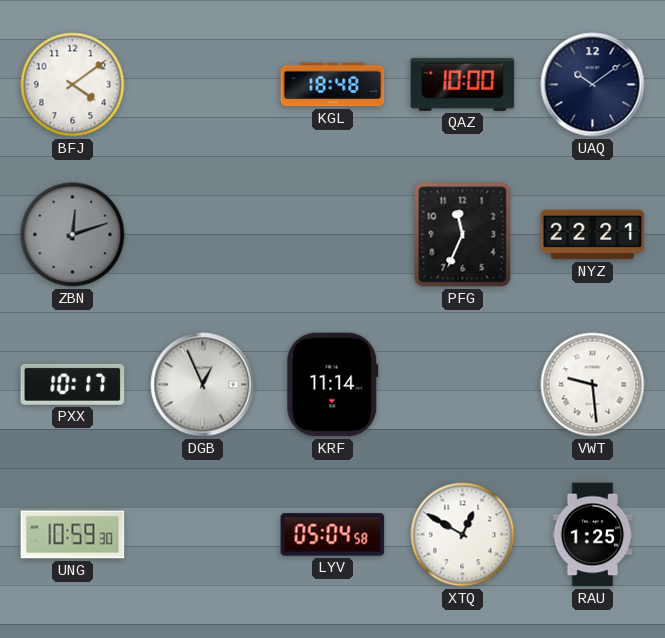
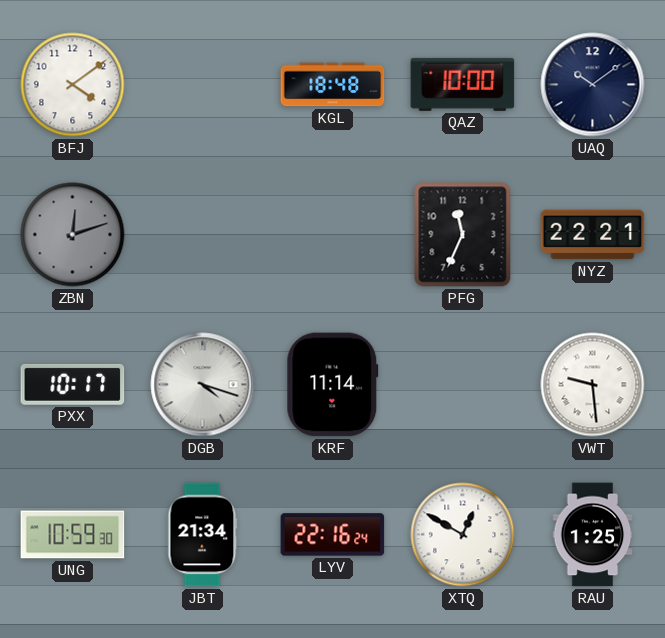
DGB: 12:56 -> 4:18
JBT: none -> 21:34
LYV: 05:04 -> 22:16
